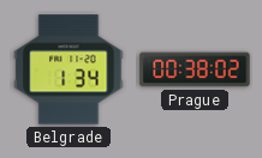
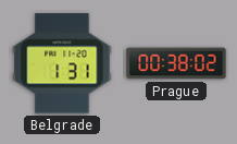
Belgrade: 1:34 -> 1:31
